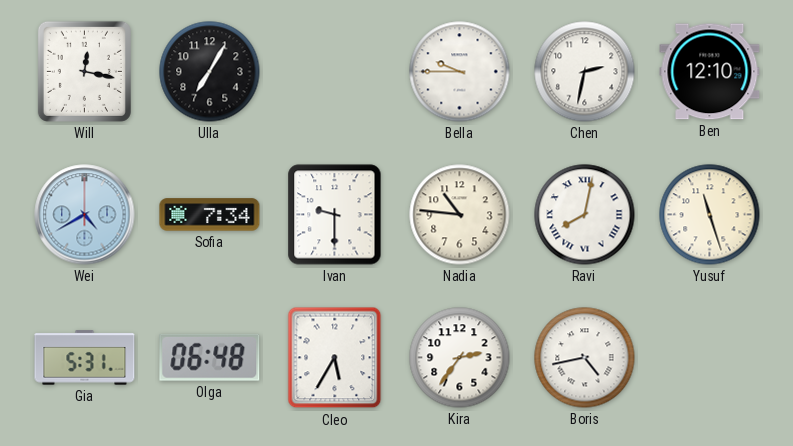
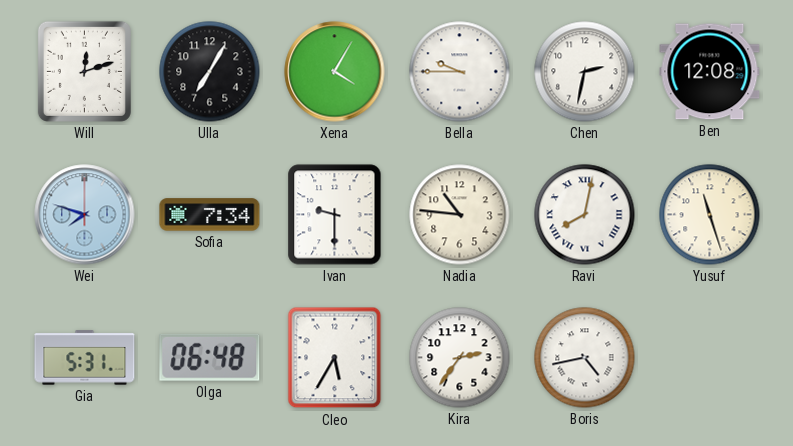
Will: 12:17 -> 12:12
Xena: none -> 4:05
Ben: 12:10 -> 12:08
Wei: 4:40 -> 7:48
